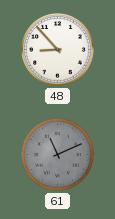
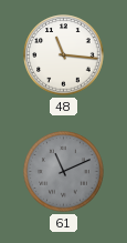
48: 8:53 -> 11:16
